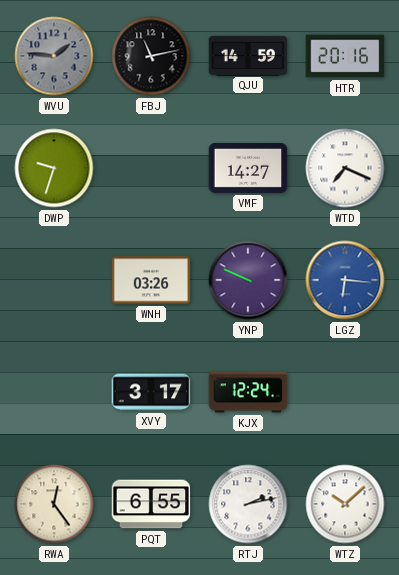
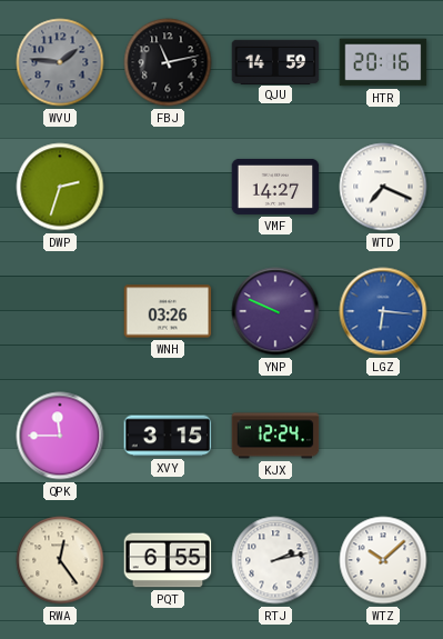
DWP: 9:33 -> 2:33
QPK: none -> 11:45
XVY: 3:17 -> 3:15
